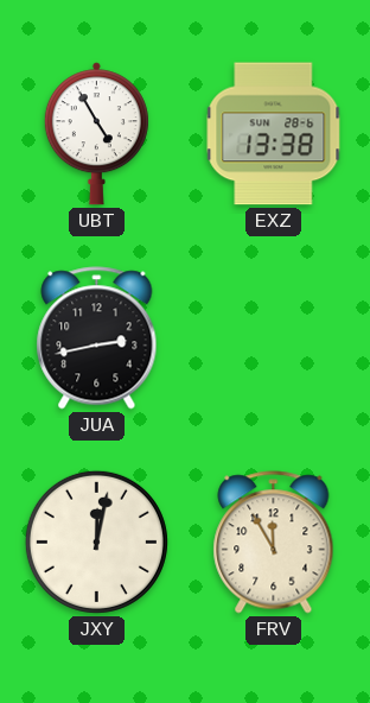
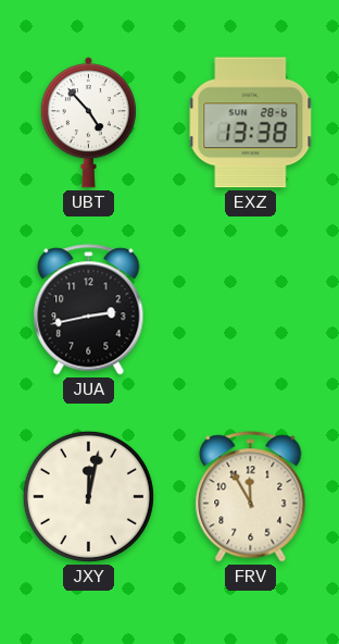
UBT: 4:55 -> 4:53
